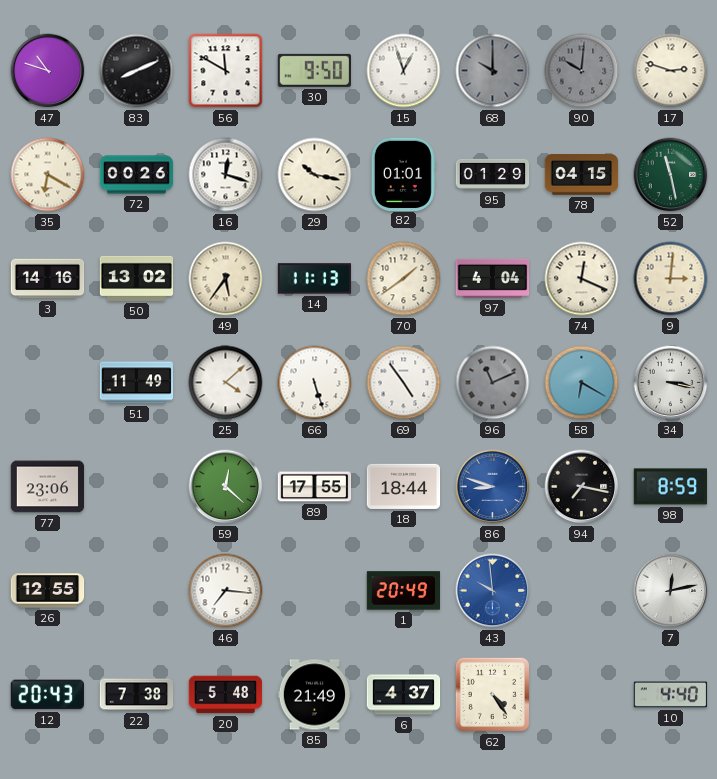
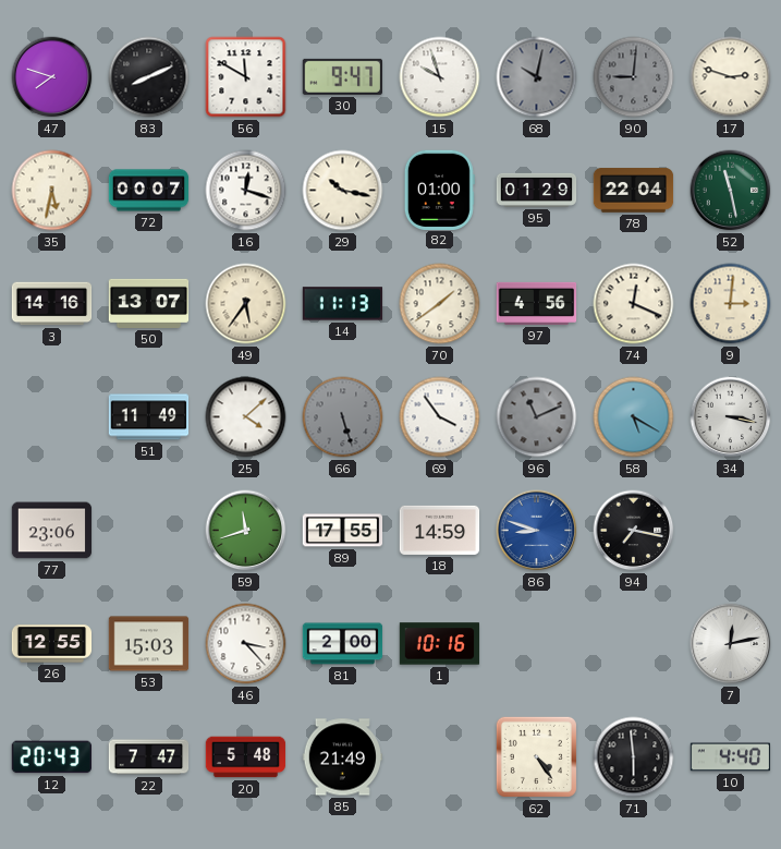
47: 10:48 -> 7:48
30: 9:50 -> 9:47
15: 12:57 -> 9:57
68: 10:00 -> 10:02
90: 10:01 -> 9:01
35: 6:20 -> 5:32
72: 00:26 -> 00:07
82: 01:01 -> 01:00
78: 04:15 -> 22:04
50: 13:02 -> 13:07
97: 4:04 -> 4:56
66 dial: white -> grey
69: 4:54 -> 3:54
58: 6:20 -> 5:20
59: 12:22 -> 11:42
18: 18:44 -> 14:59
98: 8:59 -> none
53: none -> 15:03
46: 7:16 -> 3:23
81: none -> 2:00
1: 20:49 -> 10:16
43: 9:59 -> none
22: 7:38 -> 7:47
6: 4:37 -> none
71: none -> 5:59
